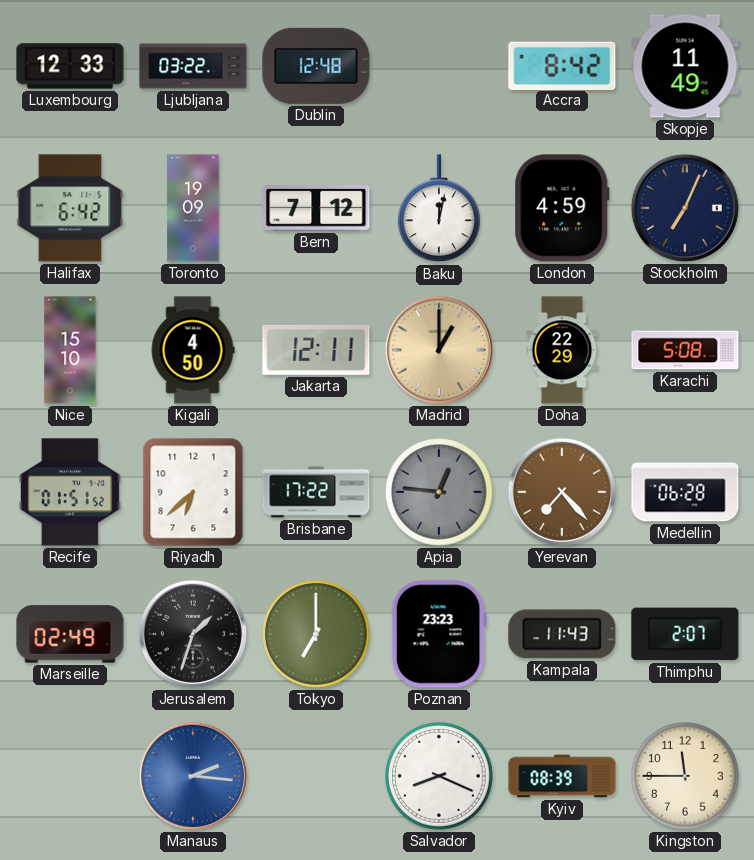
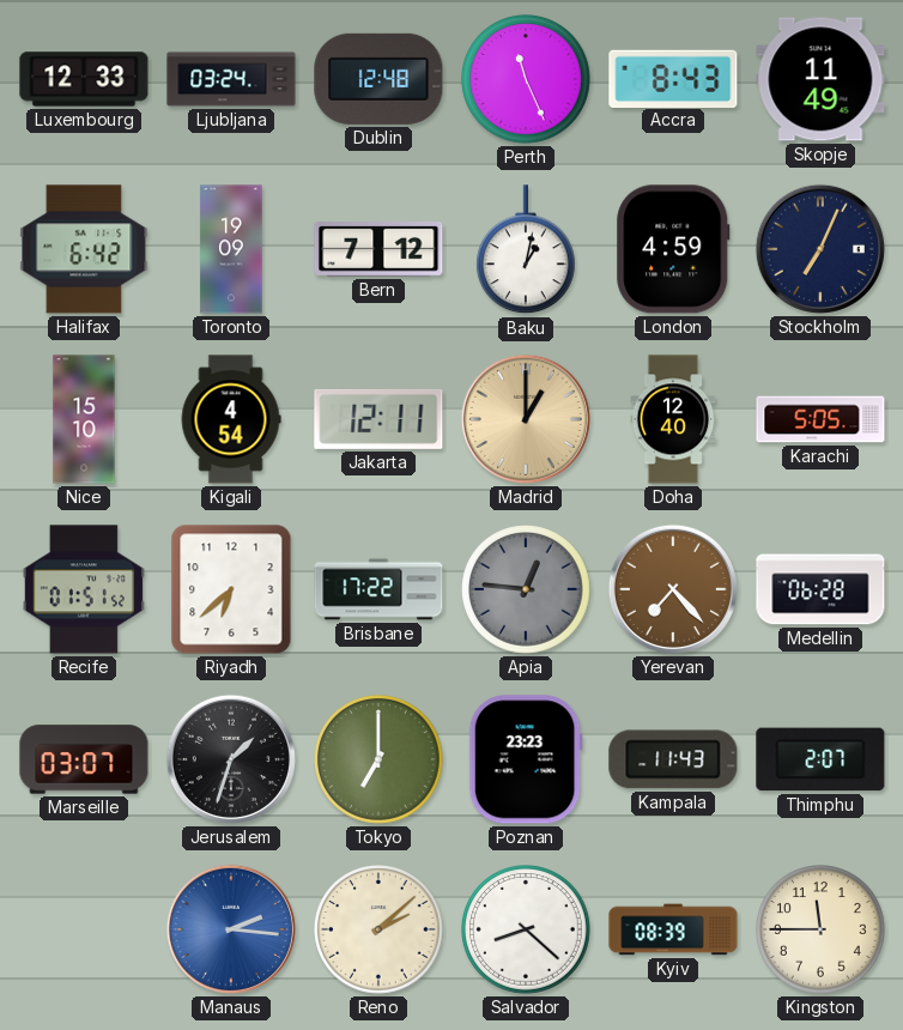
Ljubljana: 03:22 -> 03:24
Perth: none -> 11:26
Accra: 8:42 -> 8:43
Baku: 12:02 -> 1:02
Kigali: 4:50 -> 4:54
Doha: 22:29 -> 12:40
Karachi: 5:08 -> 5:05
Marseille: 02:49 -> 03:07
Reno: none -> 2:08
Salvador: 8:19 -> 8:22
